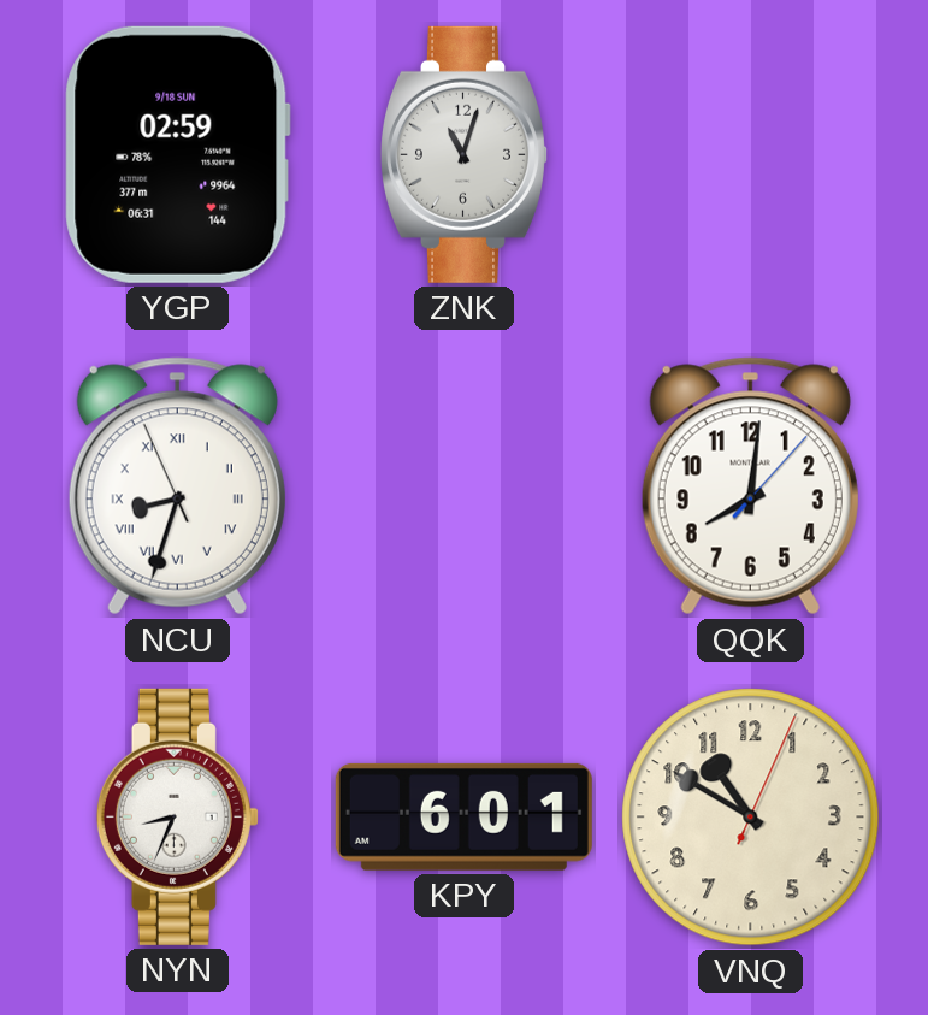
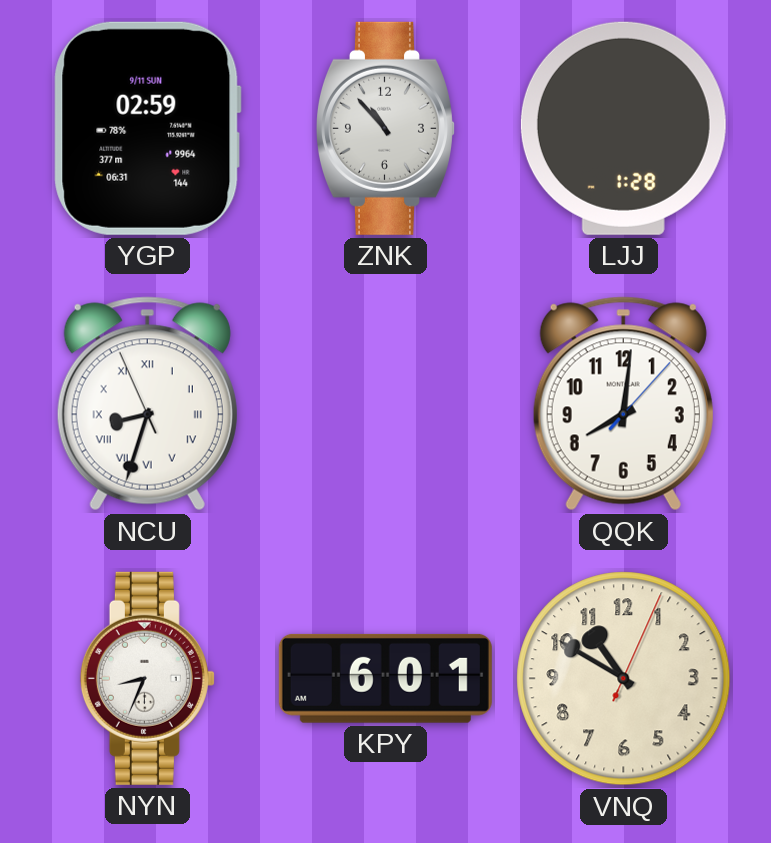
YGP date: 9/18 SUN -> 9/11 SUN
ZNK: 11:03 -> 10:53
LJJ: none -> 1:28
